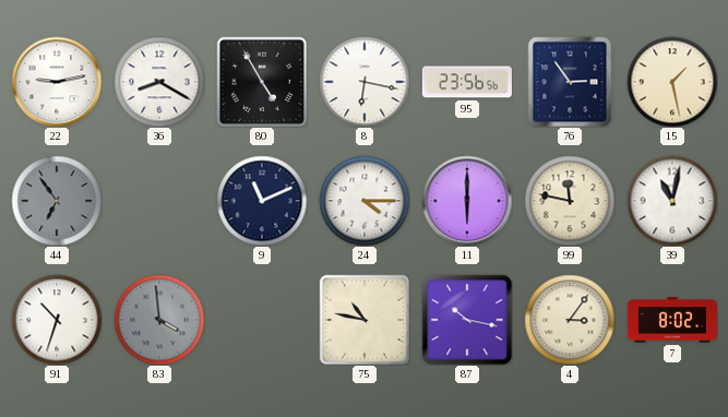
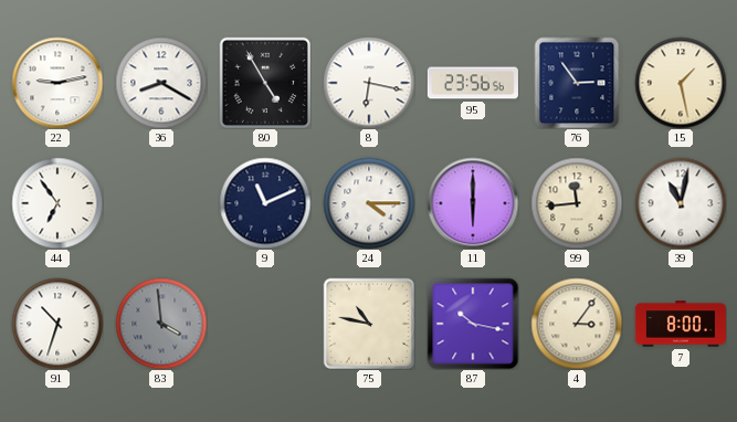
44 dial: grey -> white
99: 11:47 -> 11:44
7: 8:02 -> 8:00
